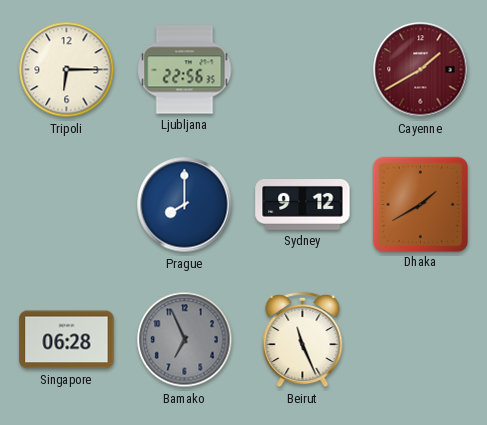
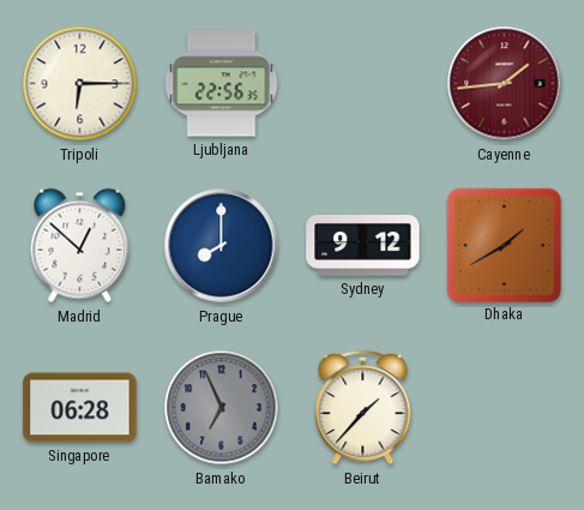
Cayenne: 1:40 -> 1:44
Madrid: none -> 12:52
Beirut: 11:26 -> 1:37
